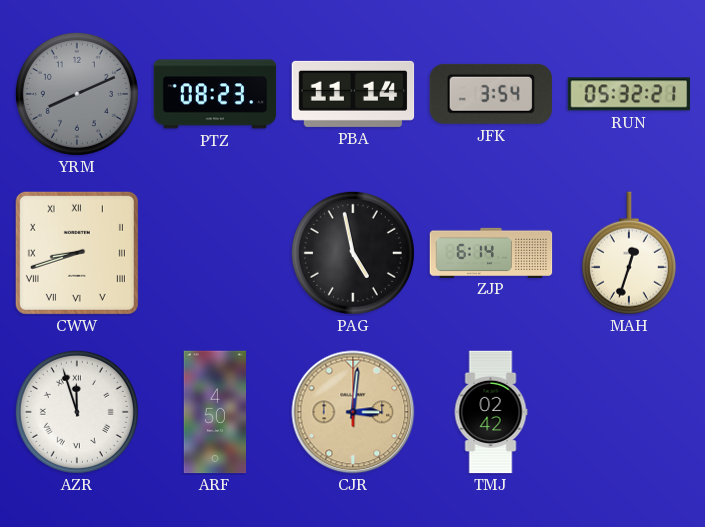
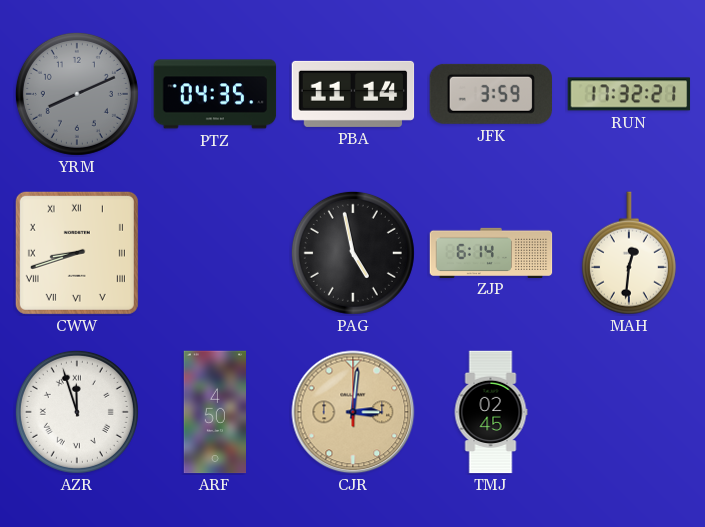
PTZ: 08:23 -> 04:35
JFK: 3:54 -> 3:59
RUN: 05:32 -> 17:32
MAH: 12:33 -> 12:31
TMJ: 02:42 -> 02:45
